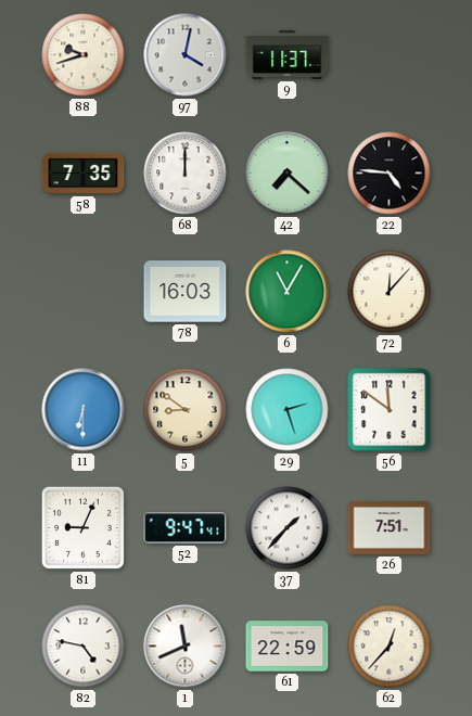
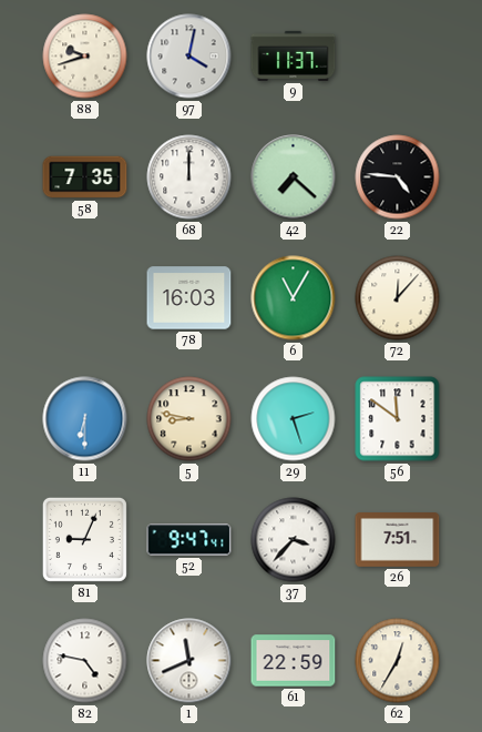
5: 8:51 -> 8:47
37: 1:37 -> 3:37
62: 12:37 -> 12:35
